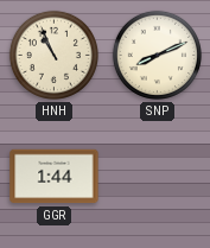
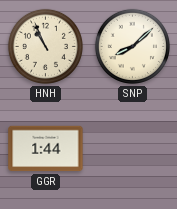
SNP: 8:11 -> 8:08
